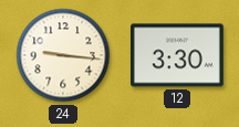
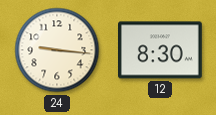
12: 3:30 -> 8:30
